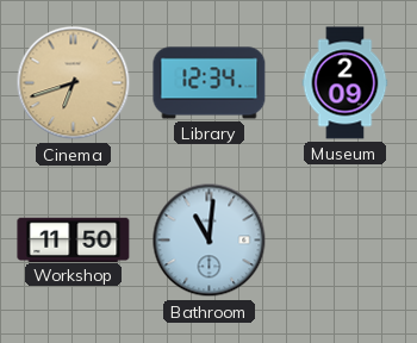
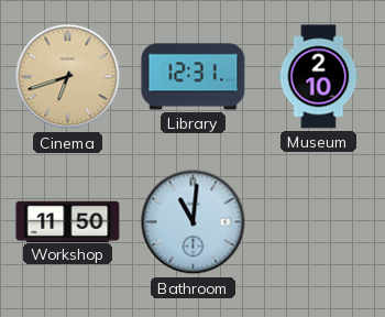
Library: 12:34 -> 12:31
Museum: 2:09 -> 2:10
